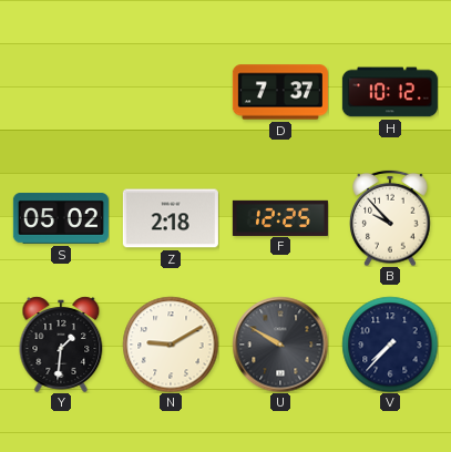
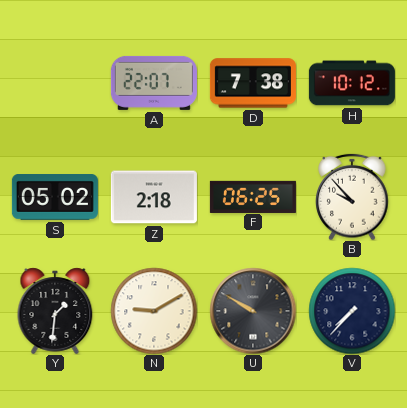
A: none -> 22:07
D: 7:37 -> 7:38
F: 12:25 -> 06:25
